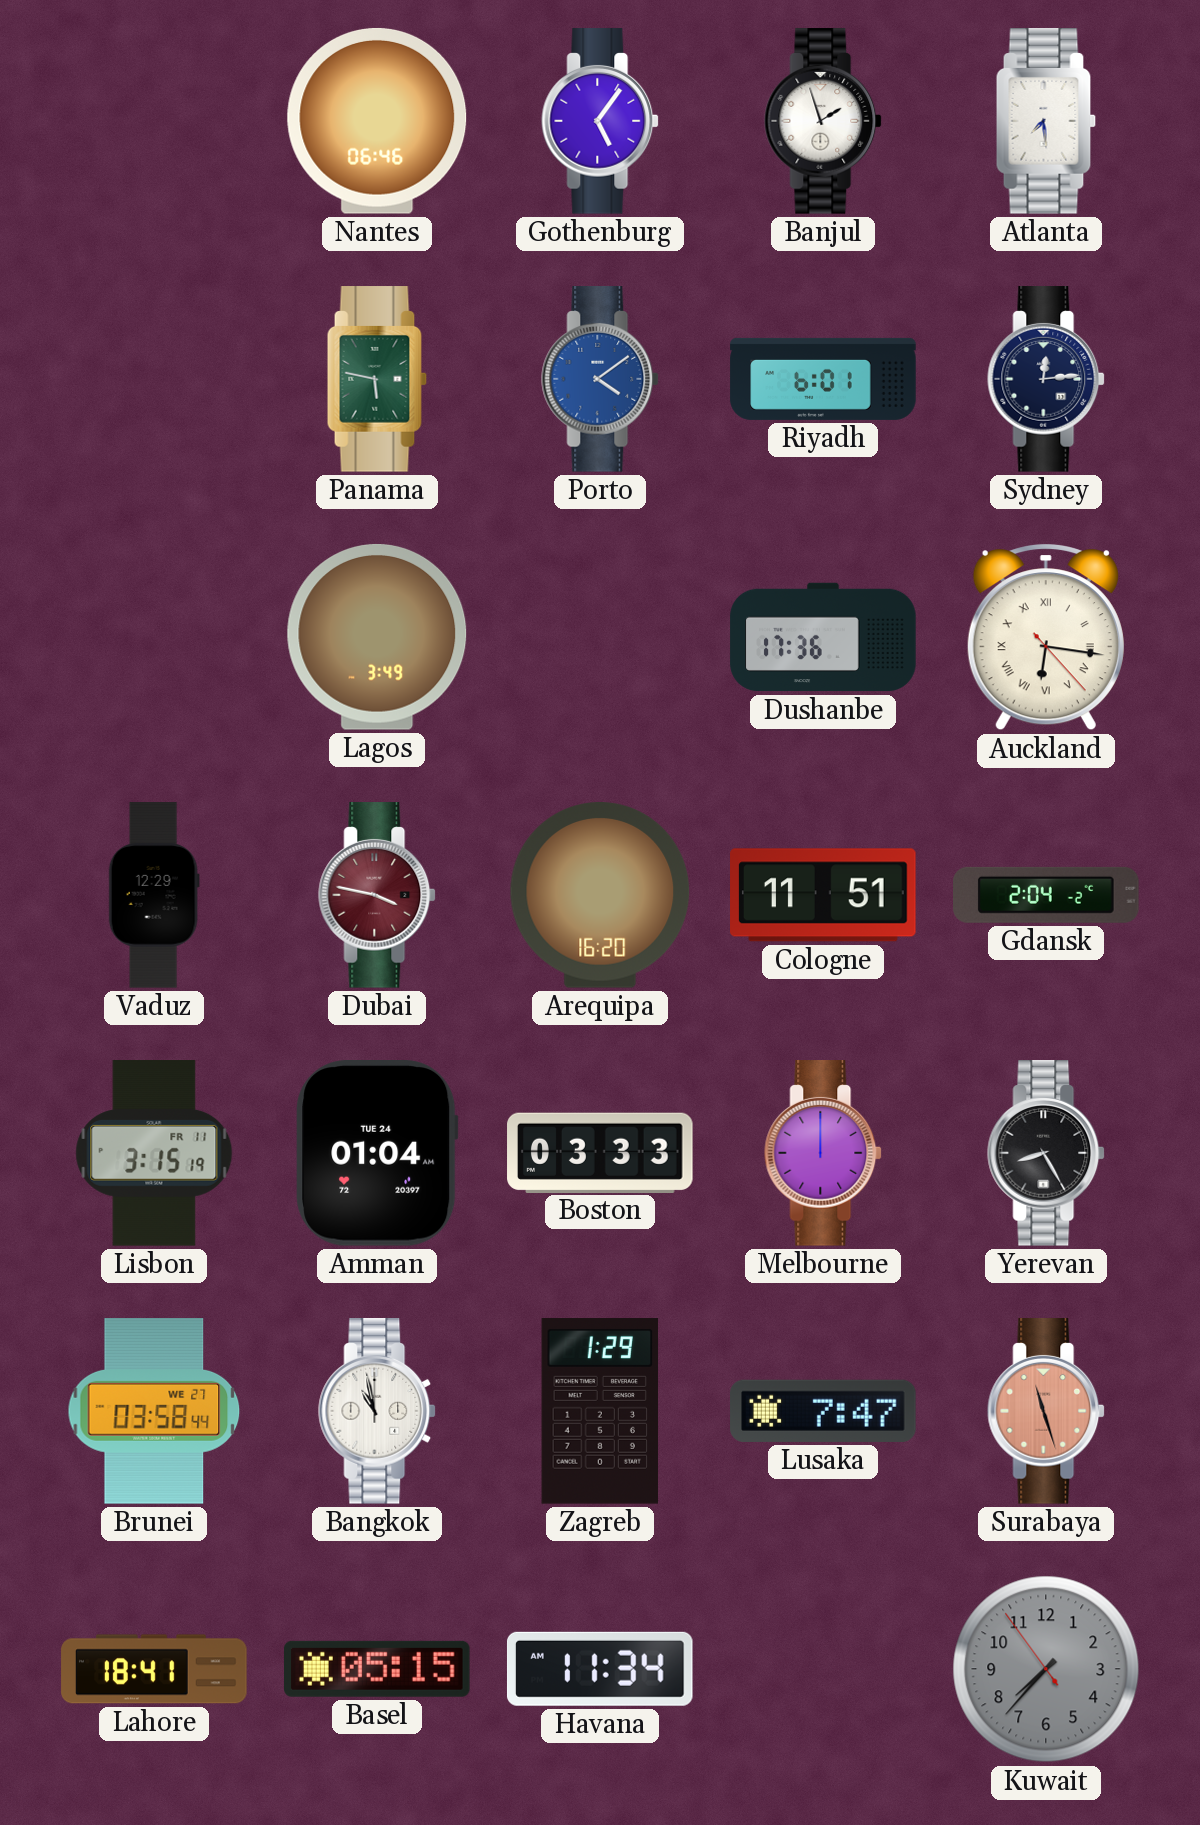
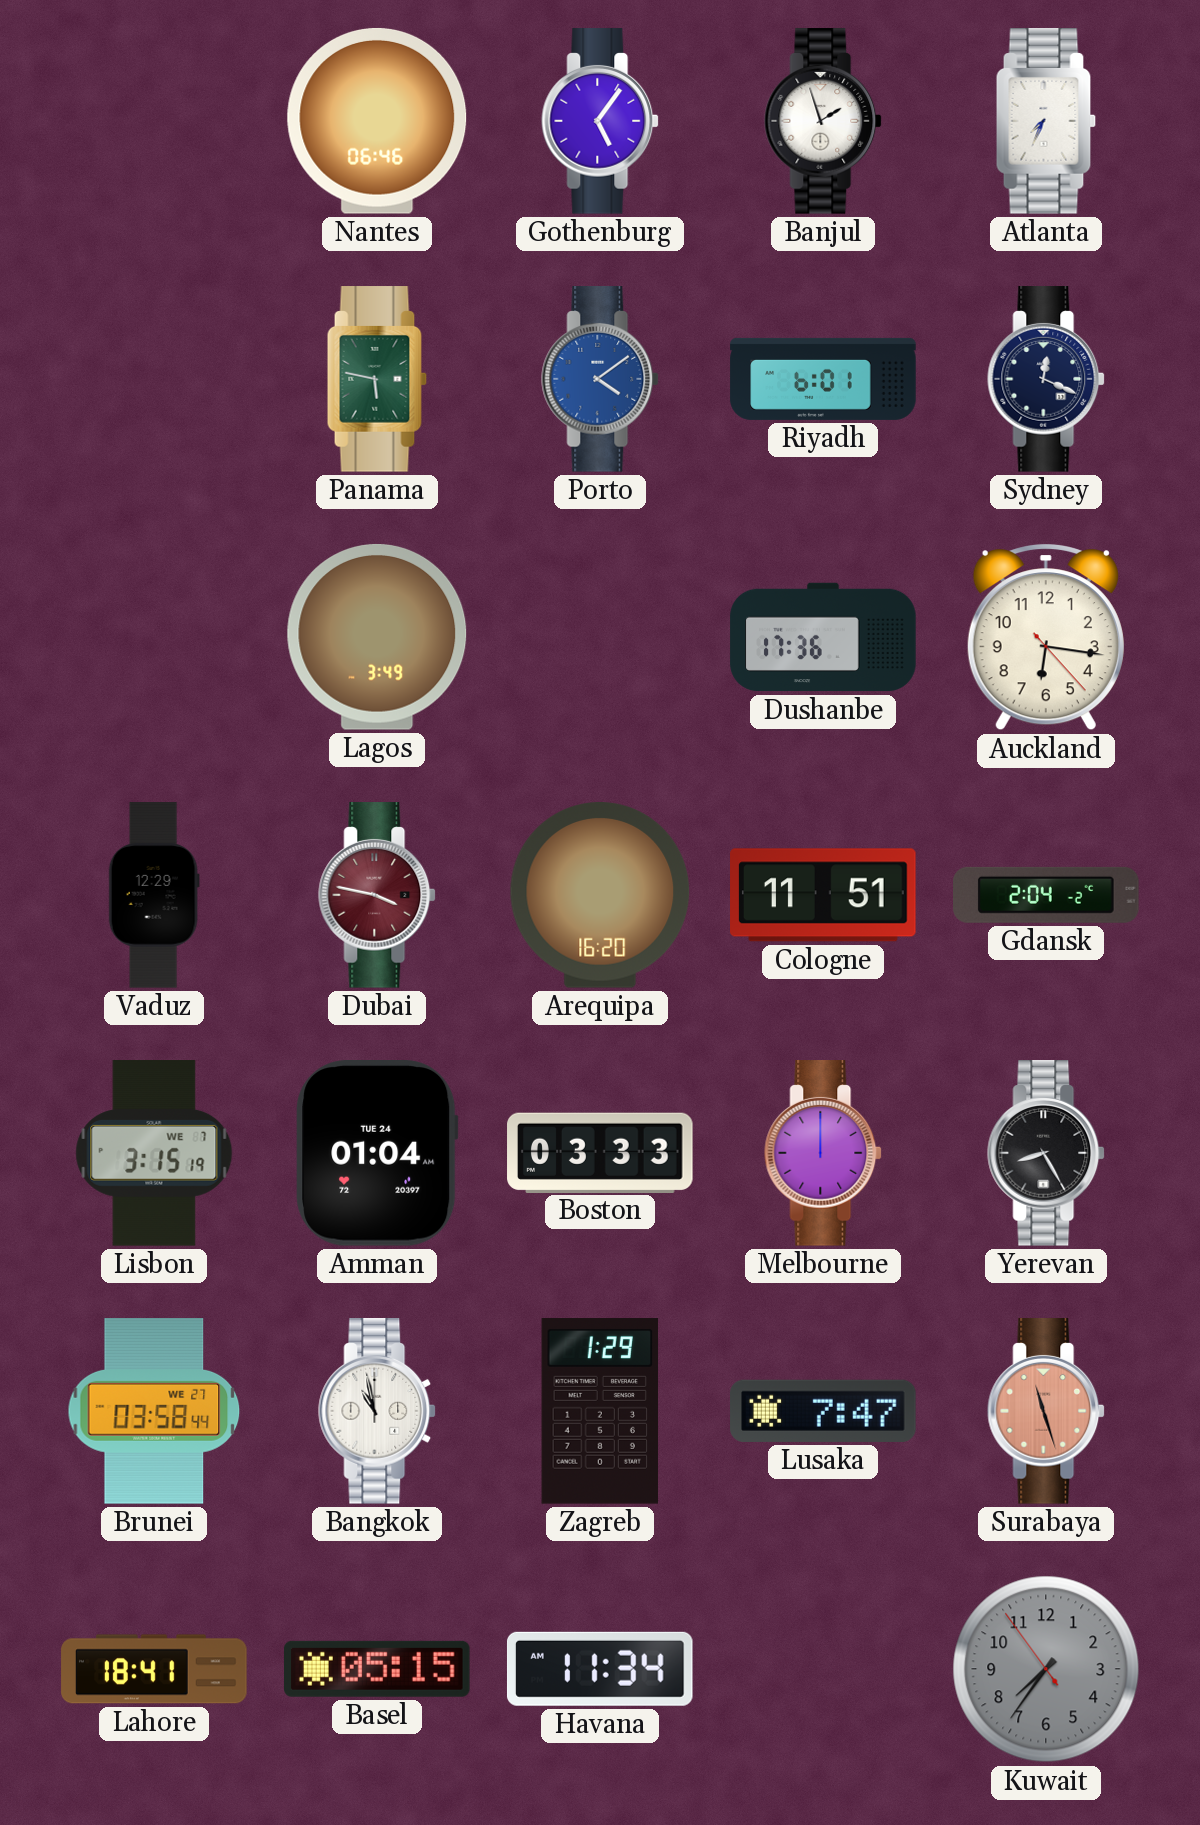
Atlanta: 7:29 -> 7:34
Sydney: 12:14 -> 12:19
Auckland numerals: Roman -> Arabic
Lisbon date: FR 11 -> WE 7
Kuwait: 7:36 -> 7:35
